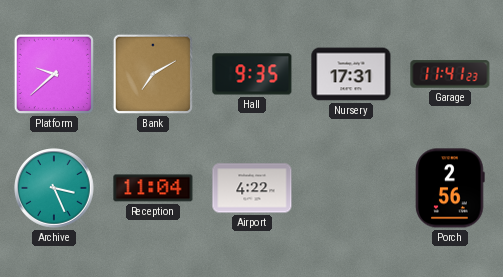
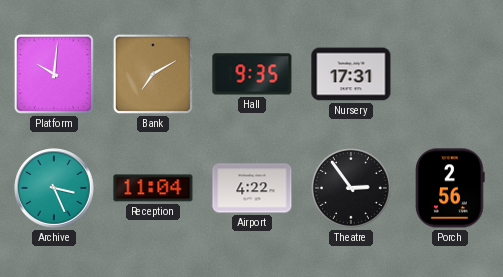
Platform: 9:38 -> 10:01
Garage: 11:41 -> none
Theatre: none -> 2:54
